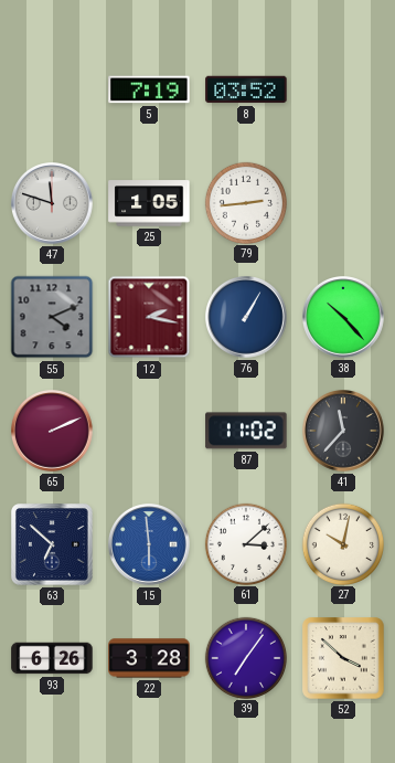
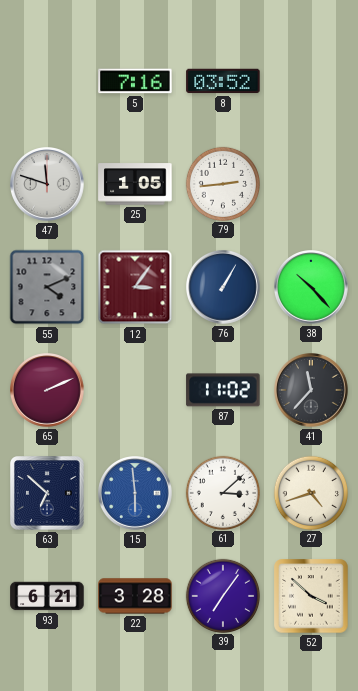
5: 7:19 -> 7:16
12: 2:17 -> 3:06
27: 10:02 -> 4:42
93: 6:26 -> 6:21
